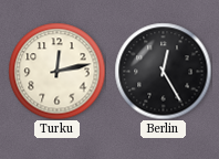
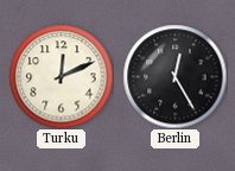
Turku: 12:13 -> 12:11
